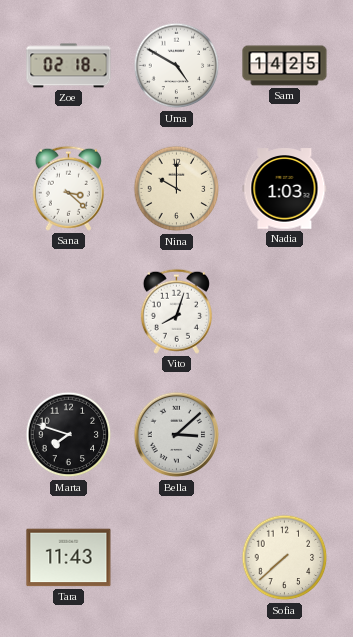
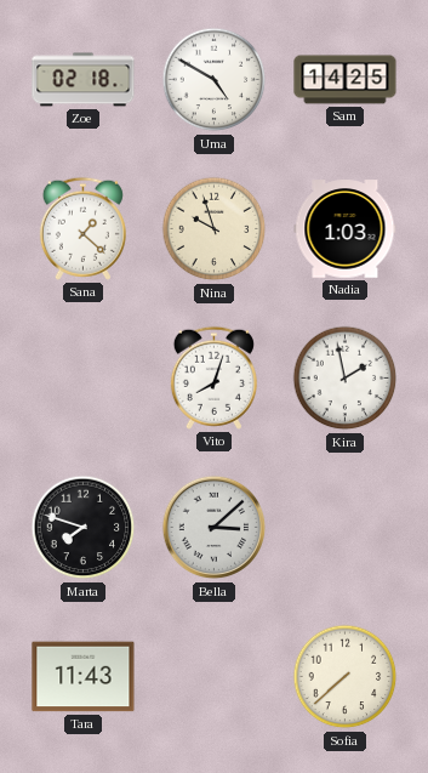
Sana: 3:22 -> 1:22
Nina: 10:00 -> 9:57
Kira: none -> 1:58
